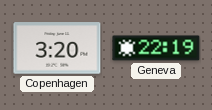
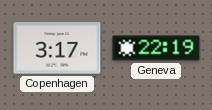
Copenhagen: 3:20 -> 3:17
